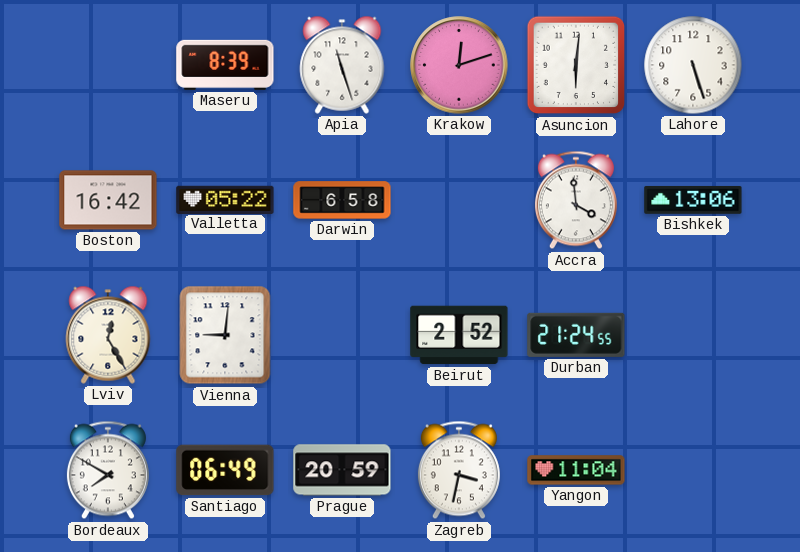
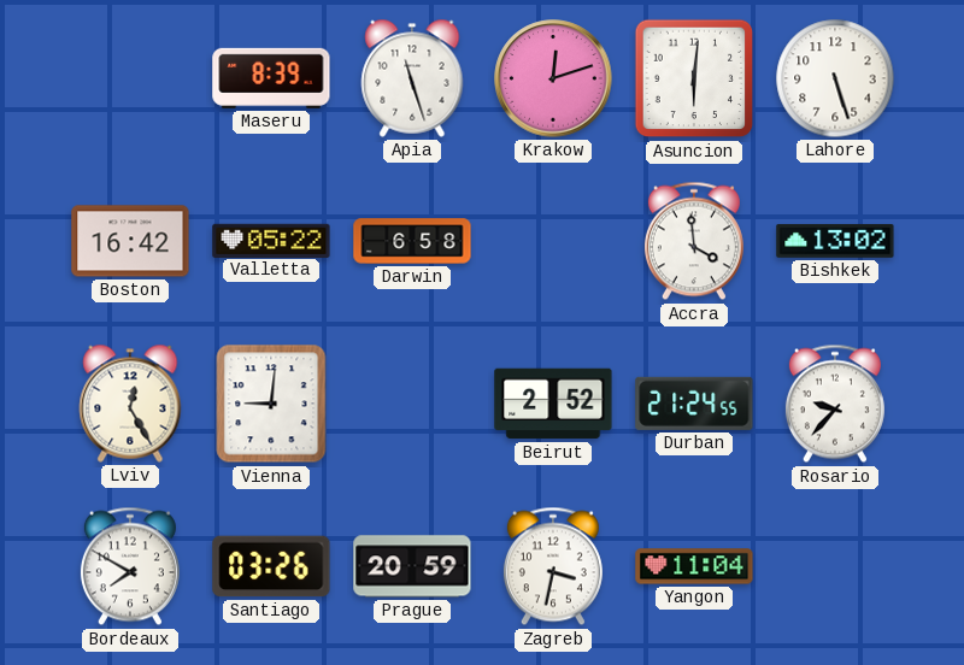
Bishkek: 13:06 -> 13:02
Rosario: none -> 9:37
Santiago: 06:49 -> 03:26
